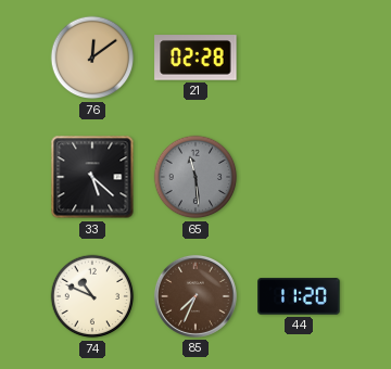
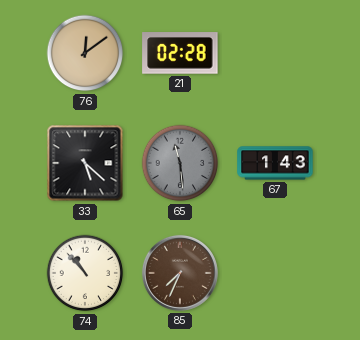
67: none -> 1:43
74: 10:49 -> 10:53
44: 11:20 -> none
